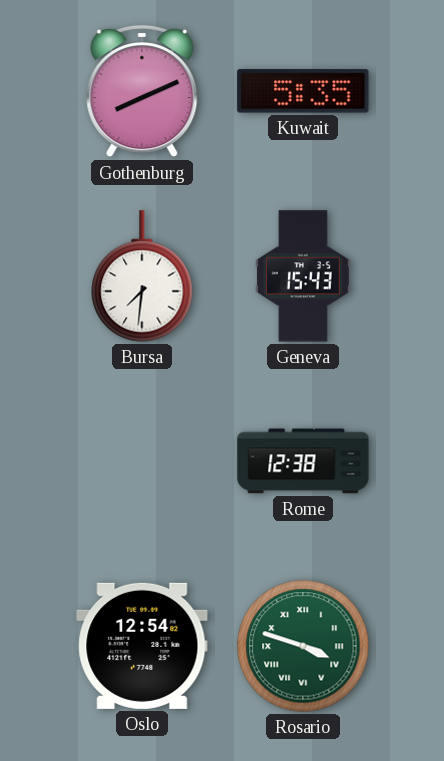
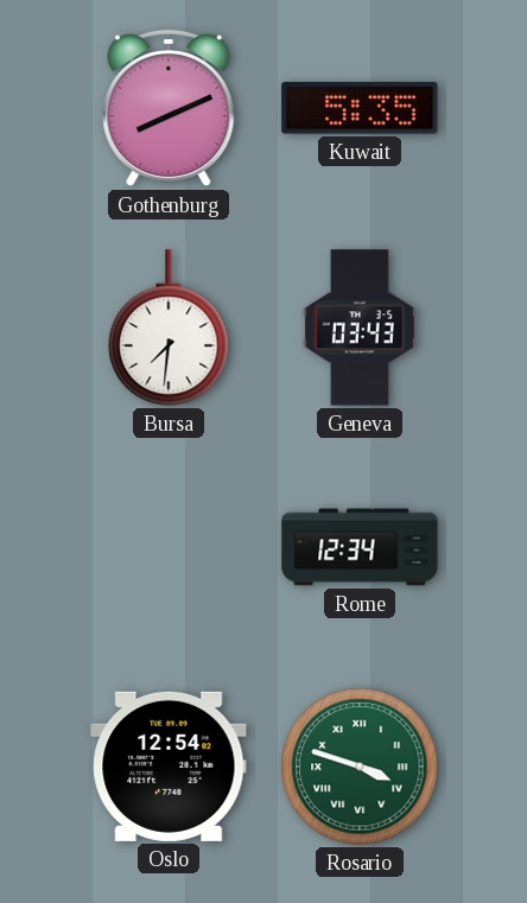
Geneva: 15:43 -> 03:43
Rome: 12:38 -> 12:34
